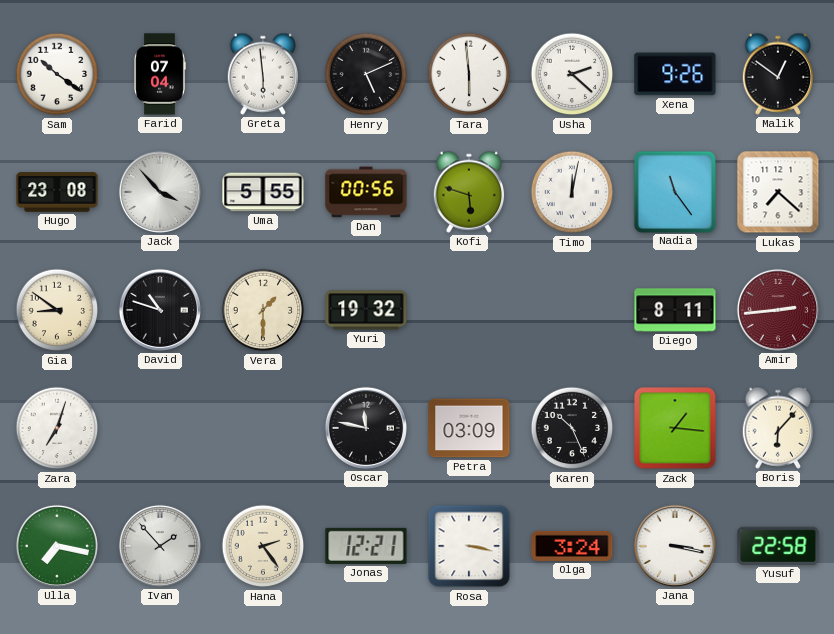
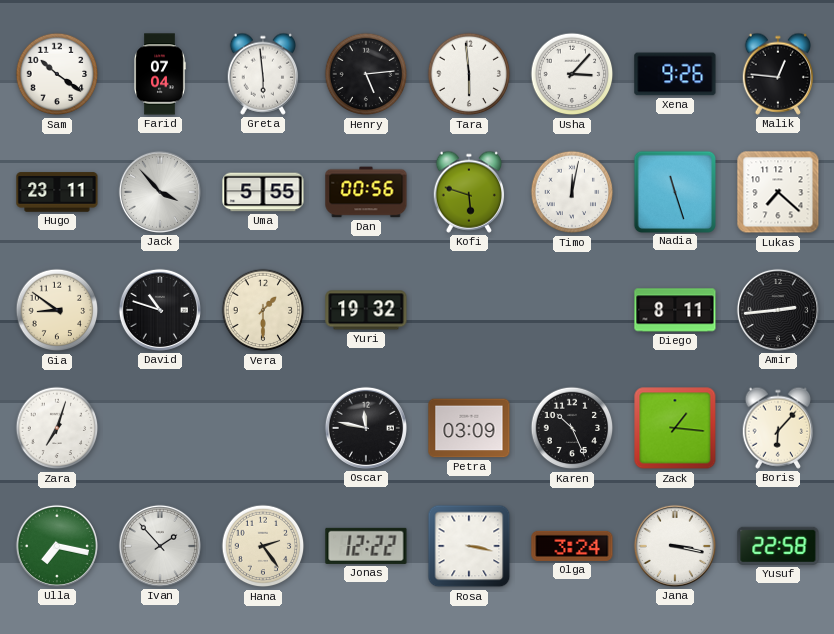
Henry: 5:11 -> 5:14
Usha: 2:22 -> 3:07
Malik: 12:51 -> 12:46
Hugo: 23:08 -> 23:11
Nadia: 11:24 -> 11:27
Amir dial: burgundy -> black
Jonas: 12:21 -> 12:22
